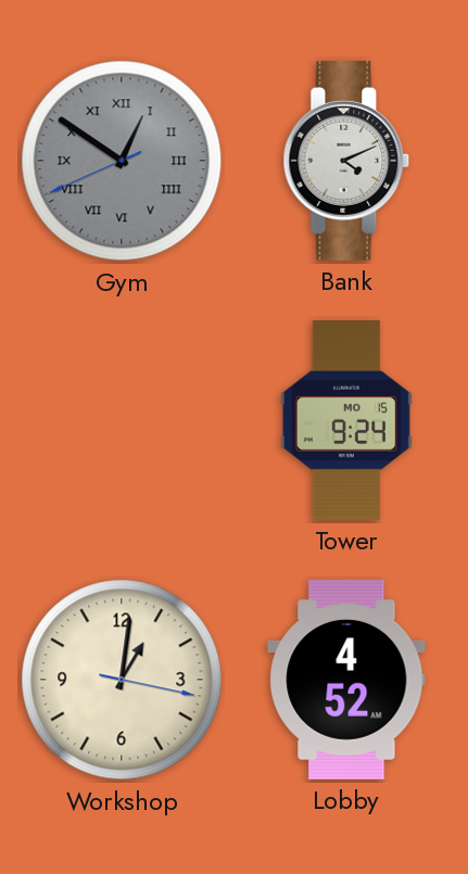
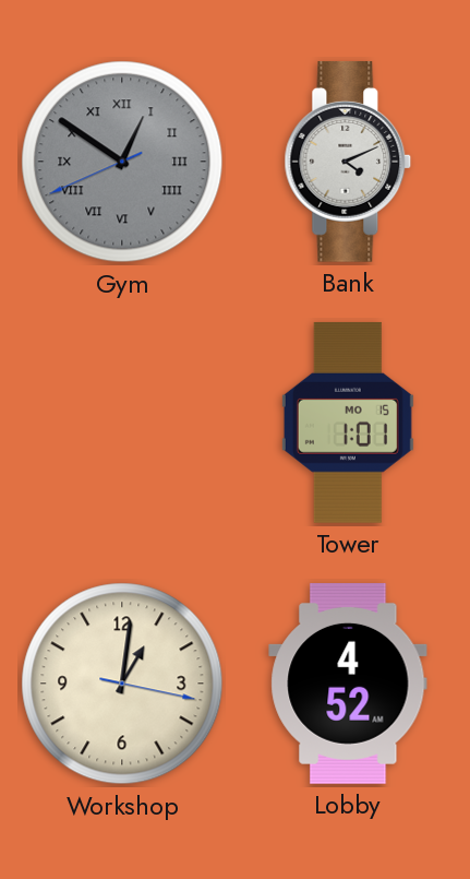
Tower: 9:24 -> 1:01
